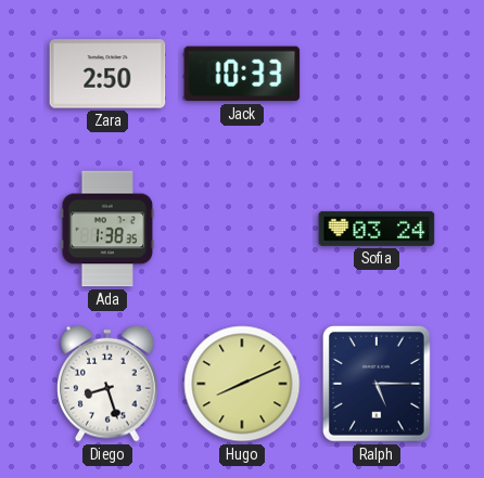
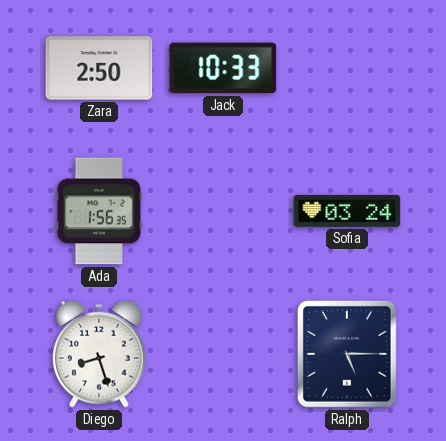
Ada: 1:38 -> 1:56
Hugo: 8:11 -> none
